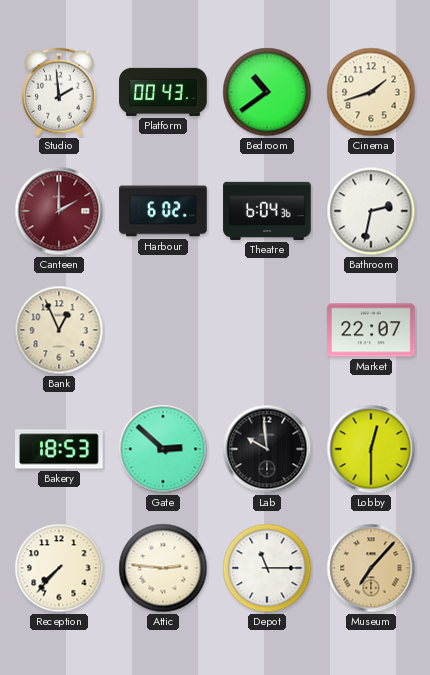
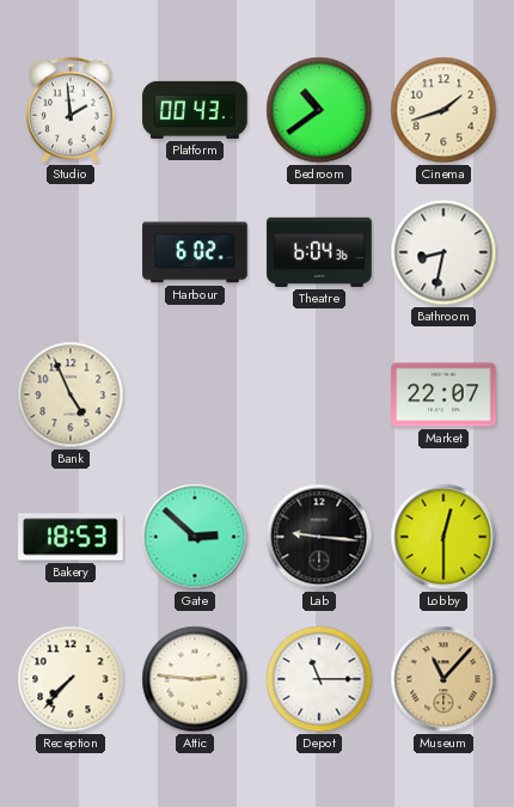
Canteen: 2:00 -> none
Bathroom: 2:32 -> 8:32
Bank: 12:56 -> 4:56
Lab: 9:59 -> 9:16
Museum: 7:07 -> 11:07
